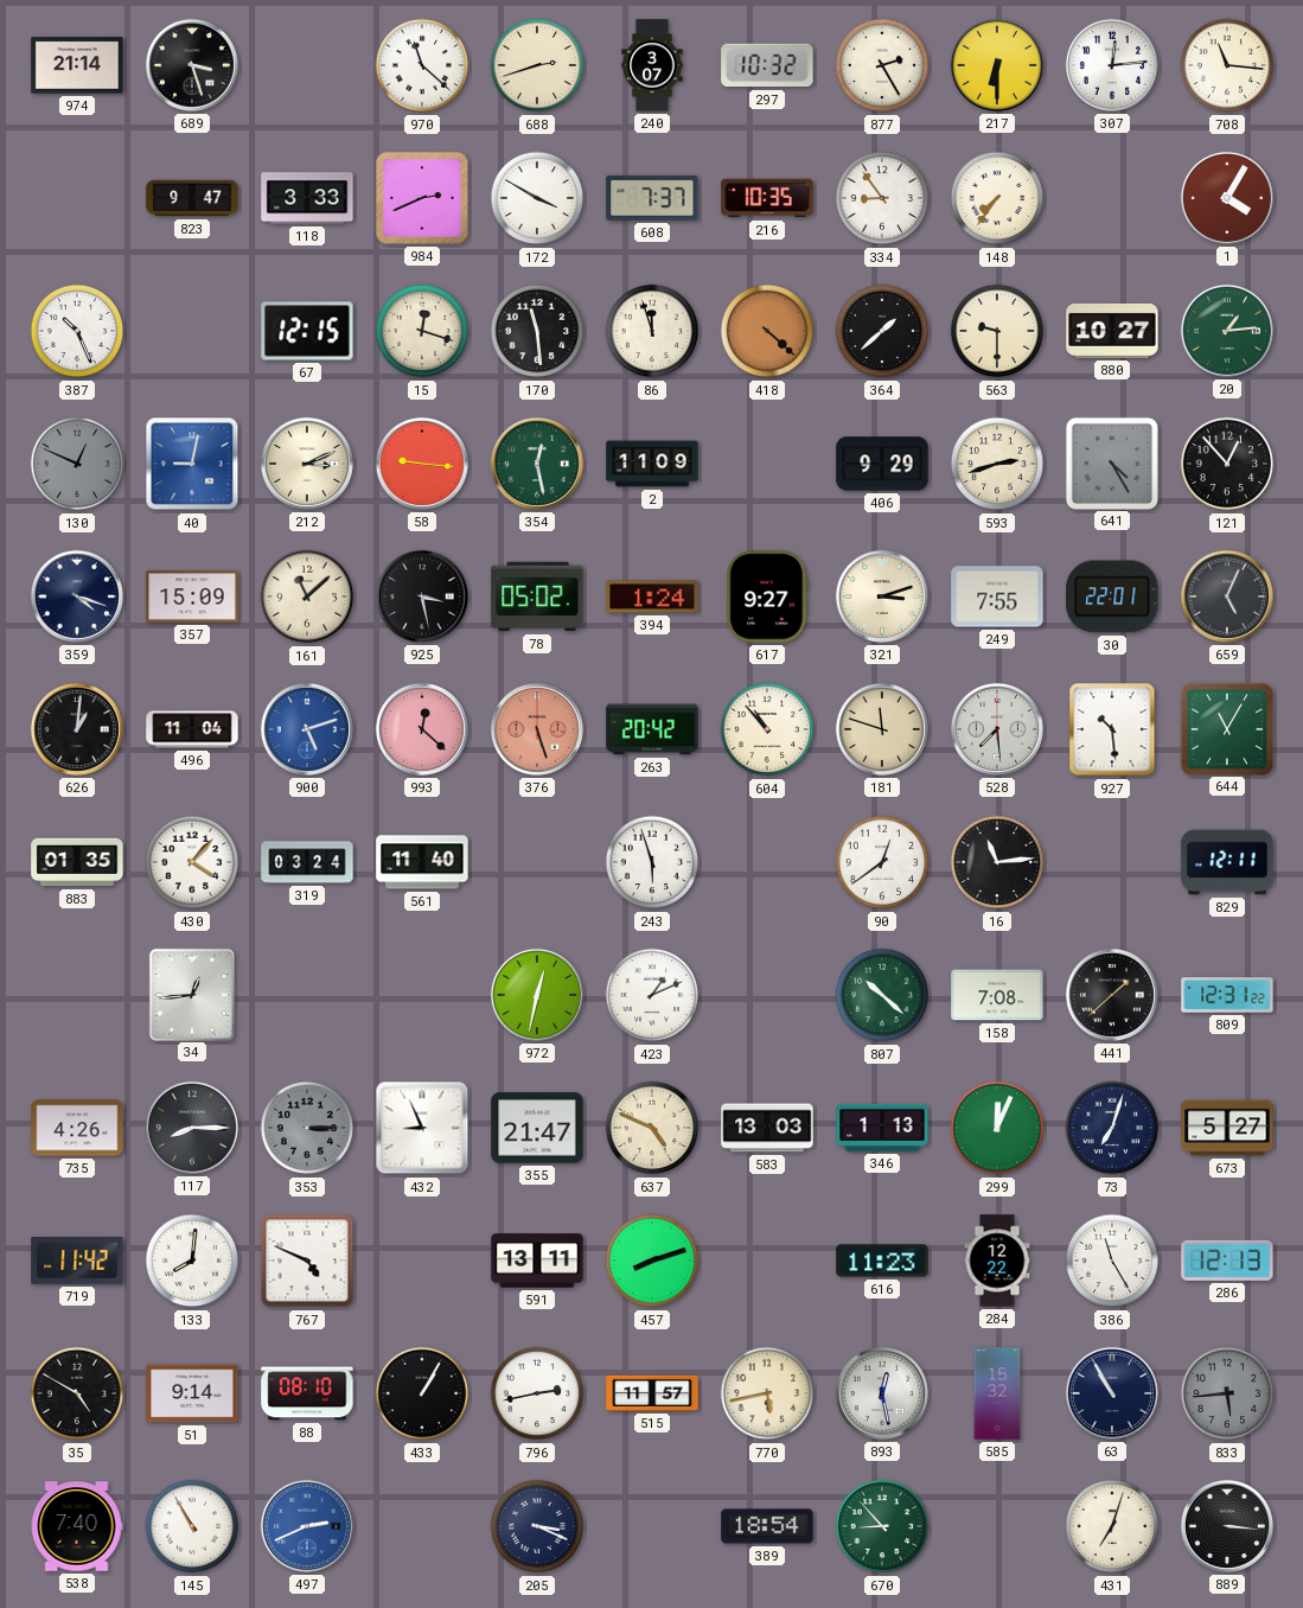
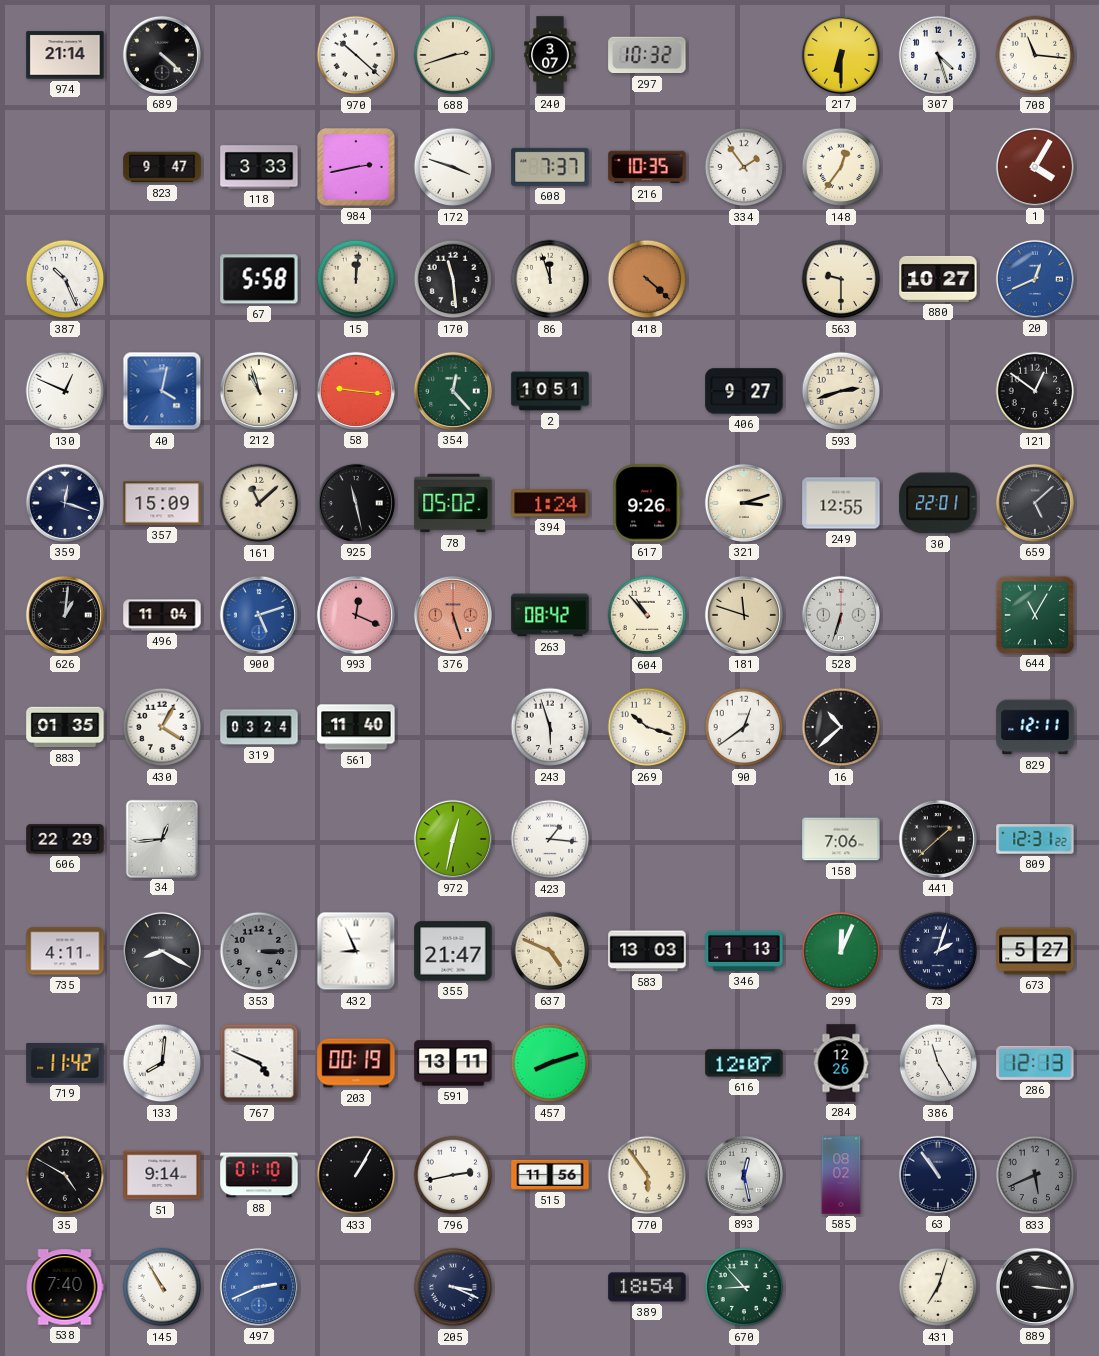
689: 3:27 -> 4:22
970: 11:22 -> 10:22
877: 2:25 -> none
307: 12:14 -> 4:27
984: 2:41 -> 2:43
172: 3:50 -> 3:48
334: 8:54 -> 1:54
148: 7:36 -> 12:36
67: 12:15 -> 5:58
15: 12:18 -> 12:01
364: 1:38 -> none
20: 1:14 -> 12:41
20 dial: green -> blue
130 dial: grey -> white
40: 9:02 -> 4:02
212: 3:11 -> 10:57
354: 12:28 -> 12:23
2: 11:09 -> 10:51
406: 9:29 -> 9:27
641: 4:25 -> none
121: 12:53 -> 12:51
359: 4:18 -> 12:18
925: 3:28 -> 11:28
617: 9:27 -> 9:26
249: 7:55 -> 12:55
659: 5:04 -> 5:08
993: 12:22 -> 12:19
263: 20:42 -> 08:42
528: 7:29 -> 6:33
927: 10:29 -> none
430: 4:07 -> 4:05
269: none -> 10:18
16: 11:14 -> 10:38
606: none -> 22:29
423: 1:11 -> 1:16
807: 10:22 -> none
158: 7:08 -> 7:06
735: 4:26 -> 4:11
117: 8:15 -> 8:20
73: 7:03 -> 2:03
203: none -> 00:19
616: 11:23 -> 12:07
284: 12:22 -> 12:26
88: 08:10 -> 01:10
515: 11:57 -> 11:56
770: 5:43 -> 5:54
585: 15:32 -> 08:02
63: 10:55 -> 10:54
833: 5:44 -> 5:41
